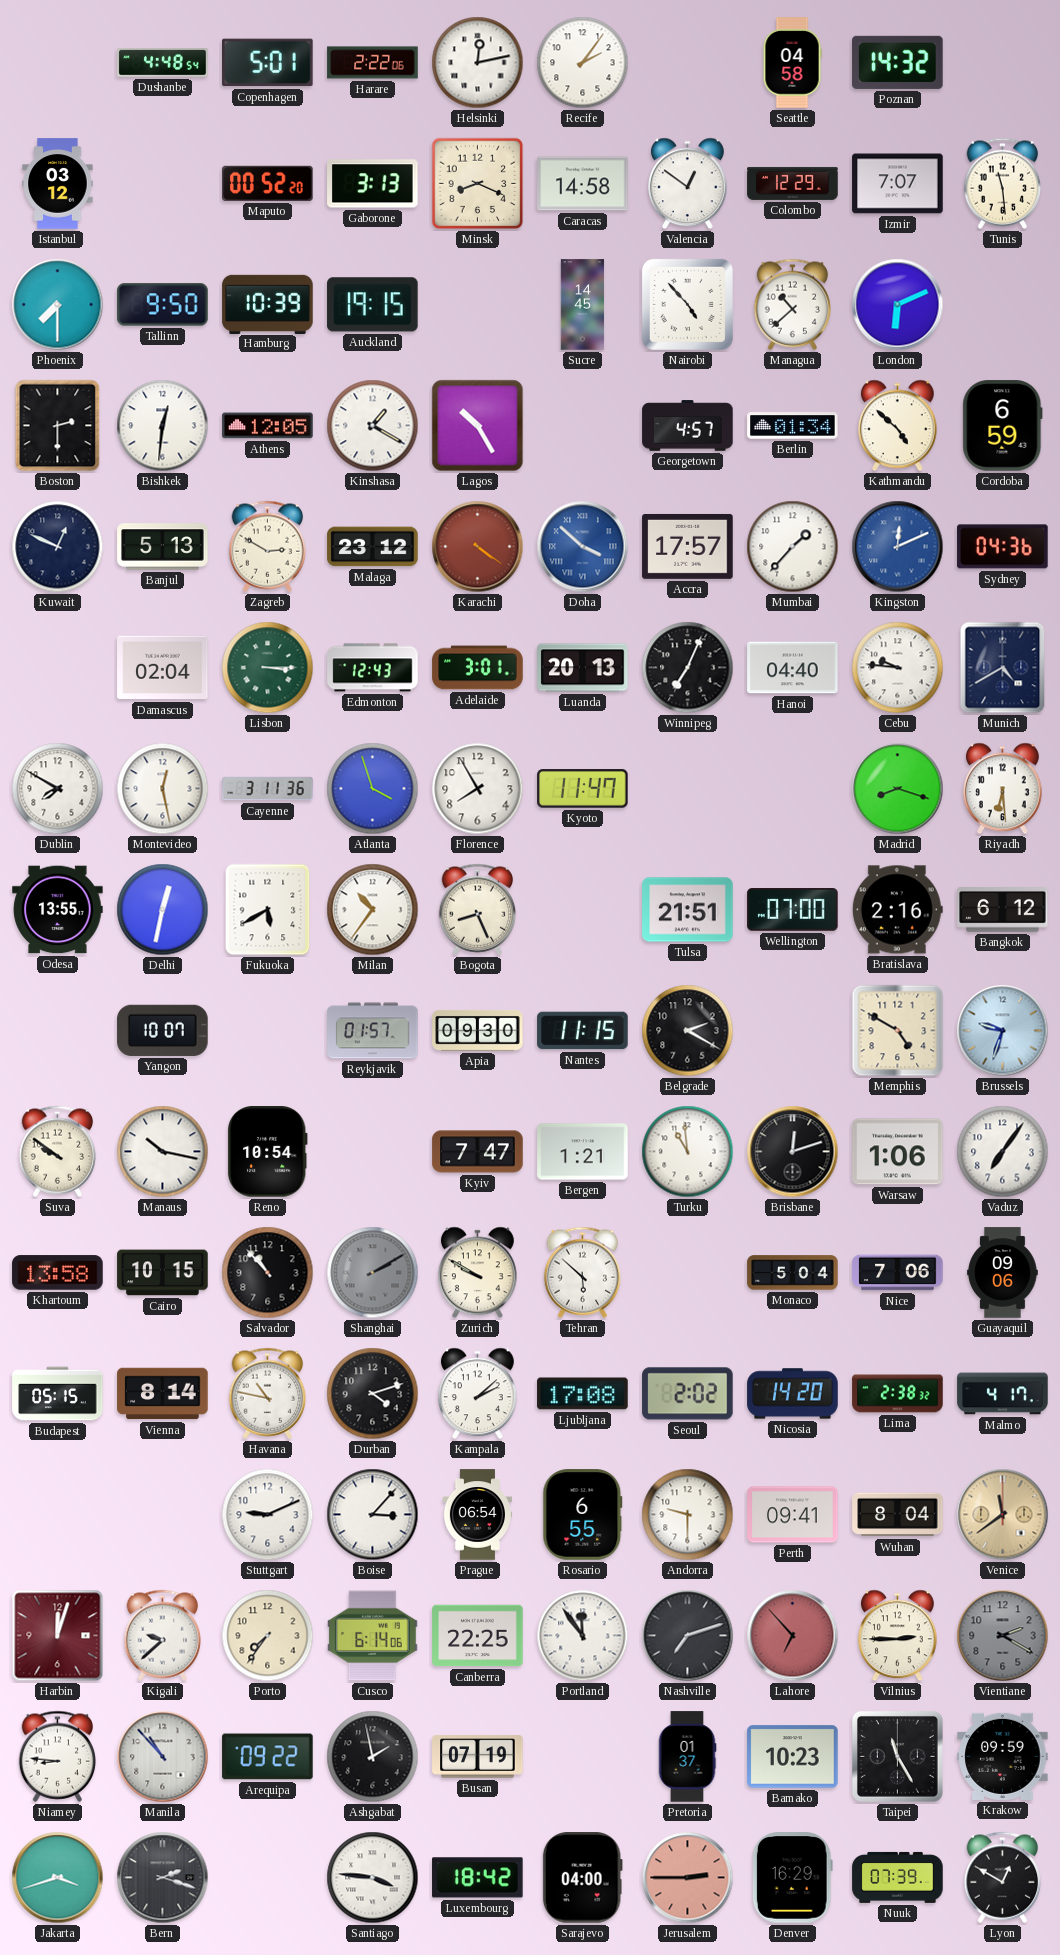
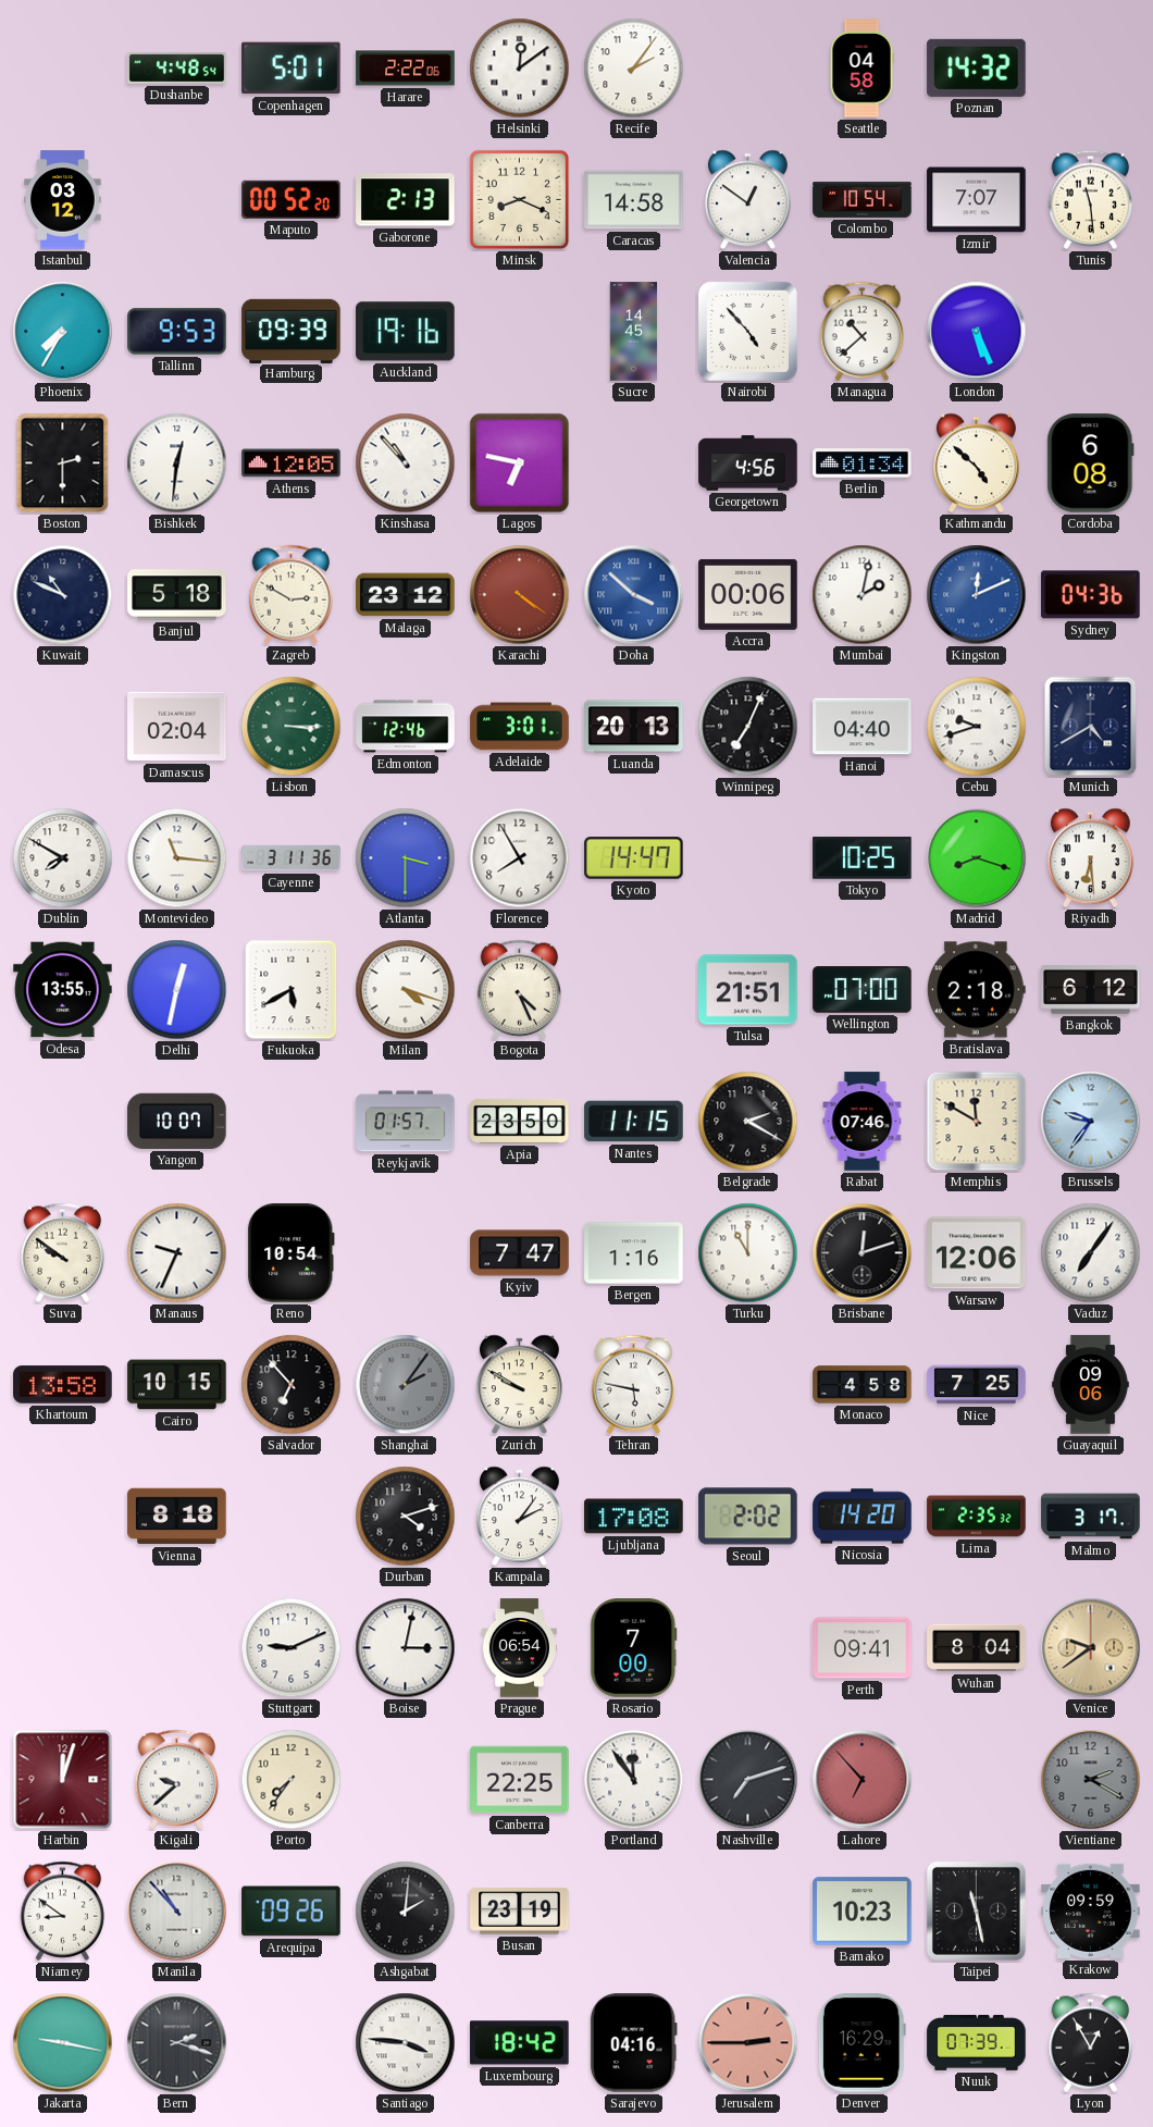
Helsinki: 12:13 -> 12:09
Gaborone: 3:13 -> 2:13
Colombo: 12:29 -> 10:54
Phoenix: 7:30 -> 7:35
Tallinn: 9:50 -> 9:53
Hamburg: 10:39 -> 09:39
Auckland: 19:15 -> 19:16
London: 6:11 -> 5:26
Kinshasa: 1:20 -> 10:53
Lagos: 10:25 -> 6:47
Georgetown: 4:57 -> 4:56
Cordoba: 6:59 -> 6:08
Kuwait: 12:49 -> 10:49
Banjul: 5:13 -> 5:18
Accra: 17:57 -> 00:06
Mumbai: 1:37 -> 2:02
Edmonton: 12:43 -> 12:46
Cebu: 9:46 -> 9:42
Montevideo: 12:28 -> 11:16
Atlanta: 3:57 -> 3:30
Kyoto: 11:47 -> 14:47
Tokyo: none -> 10:25
Milan: 10:36 -> 4:18
Bogota: 8:26 -> 4:26
Bratislava: 2:16 -> 2:18
Apia: 09:30 -> 23:50
Rabat: none -> 07:46
Memphis: 4:50 -> 11:50
Brussels: 9:33 -> 9:36
Manaus: 10:17 -> 9:34
Bergen: 1:21 -> 1:16
Turku: 10:59 -> 11:00
Warsaw: 1:06 -> 12:06
Salvador: 10:53 -> 6:53
Shanghai: 2:10 -> 2:06
Tehran: 5:52 -> 5:47
Monaco: 5:04 -> 4:58
Nice: 7:06 -> 7:25
Budapest: 05:15 -> none
Vienna: 8:14 -> 8:18
Havana: 10:47 -> none
Kampala: 2:08 -> 2:06
Lima: 2:38 -> 2:35
Malmo: 4:17 -> 3:17
Boise: 3:07 -> 3:02
Rosario: 6:55 -> 7:00
Andorra: 9:30 -> none
Venice: 11:39 -> 9:39
Cusco: 6:14 -> none
Vilnius: 2:45 -> none
Niamey: 8:46 -> 8:51
Arequipa: 09:22 -> 09:26
Ashgabat: 1:58 -> 2:01
Busan: 07:19 -> 23:19
Pretoria: 01:37 -> none
Taipei: 11:25 -> 11:28
Jakarta: 3:42 -> 9:17
Sarajevo: 04:00 -> 04:16
Lyon: 12:50 -> 12:55
